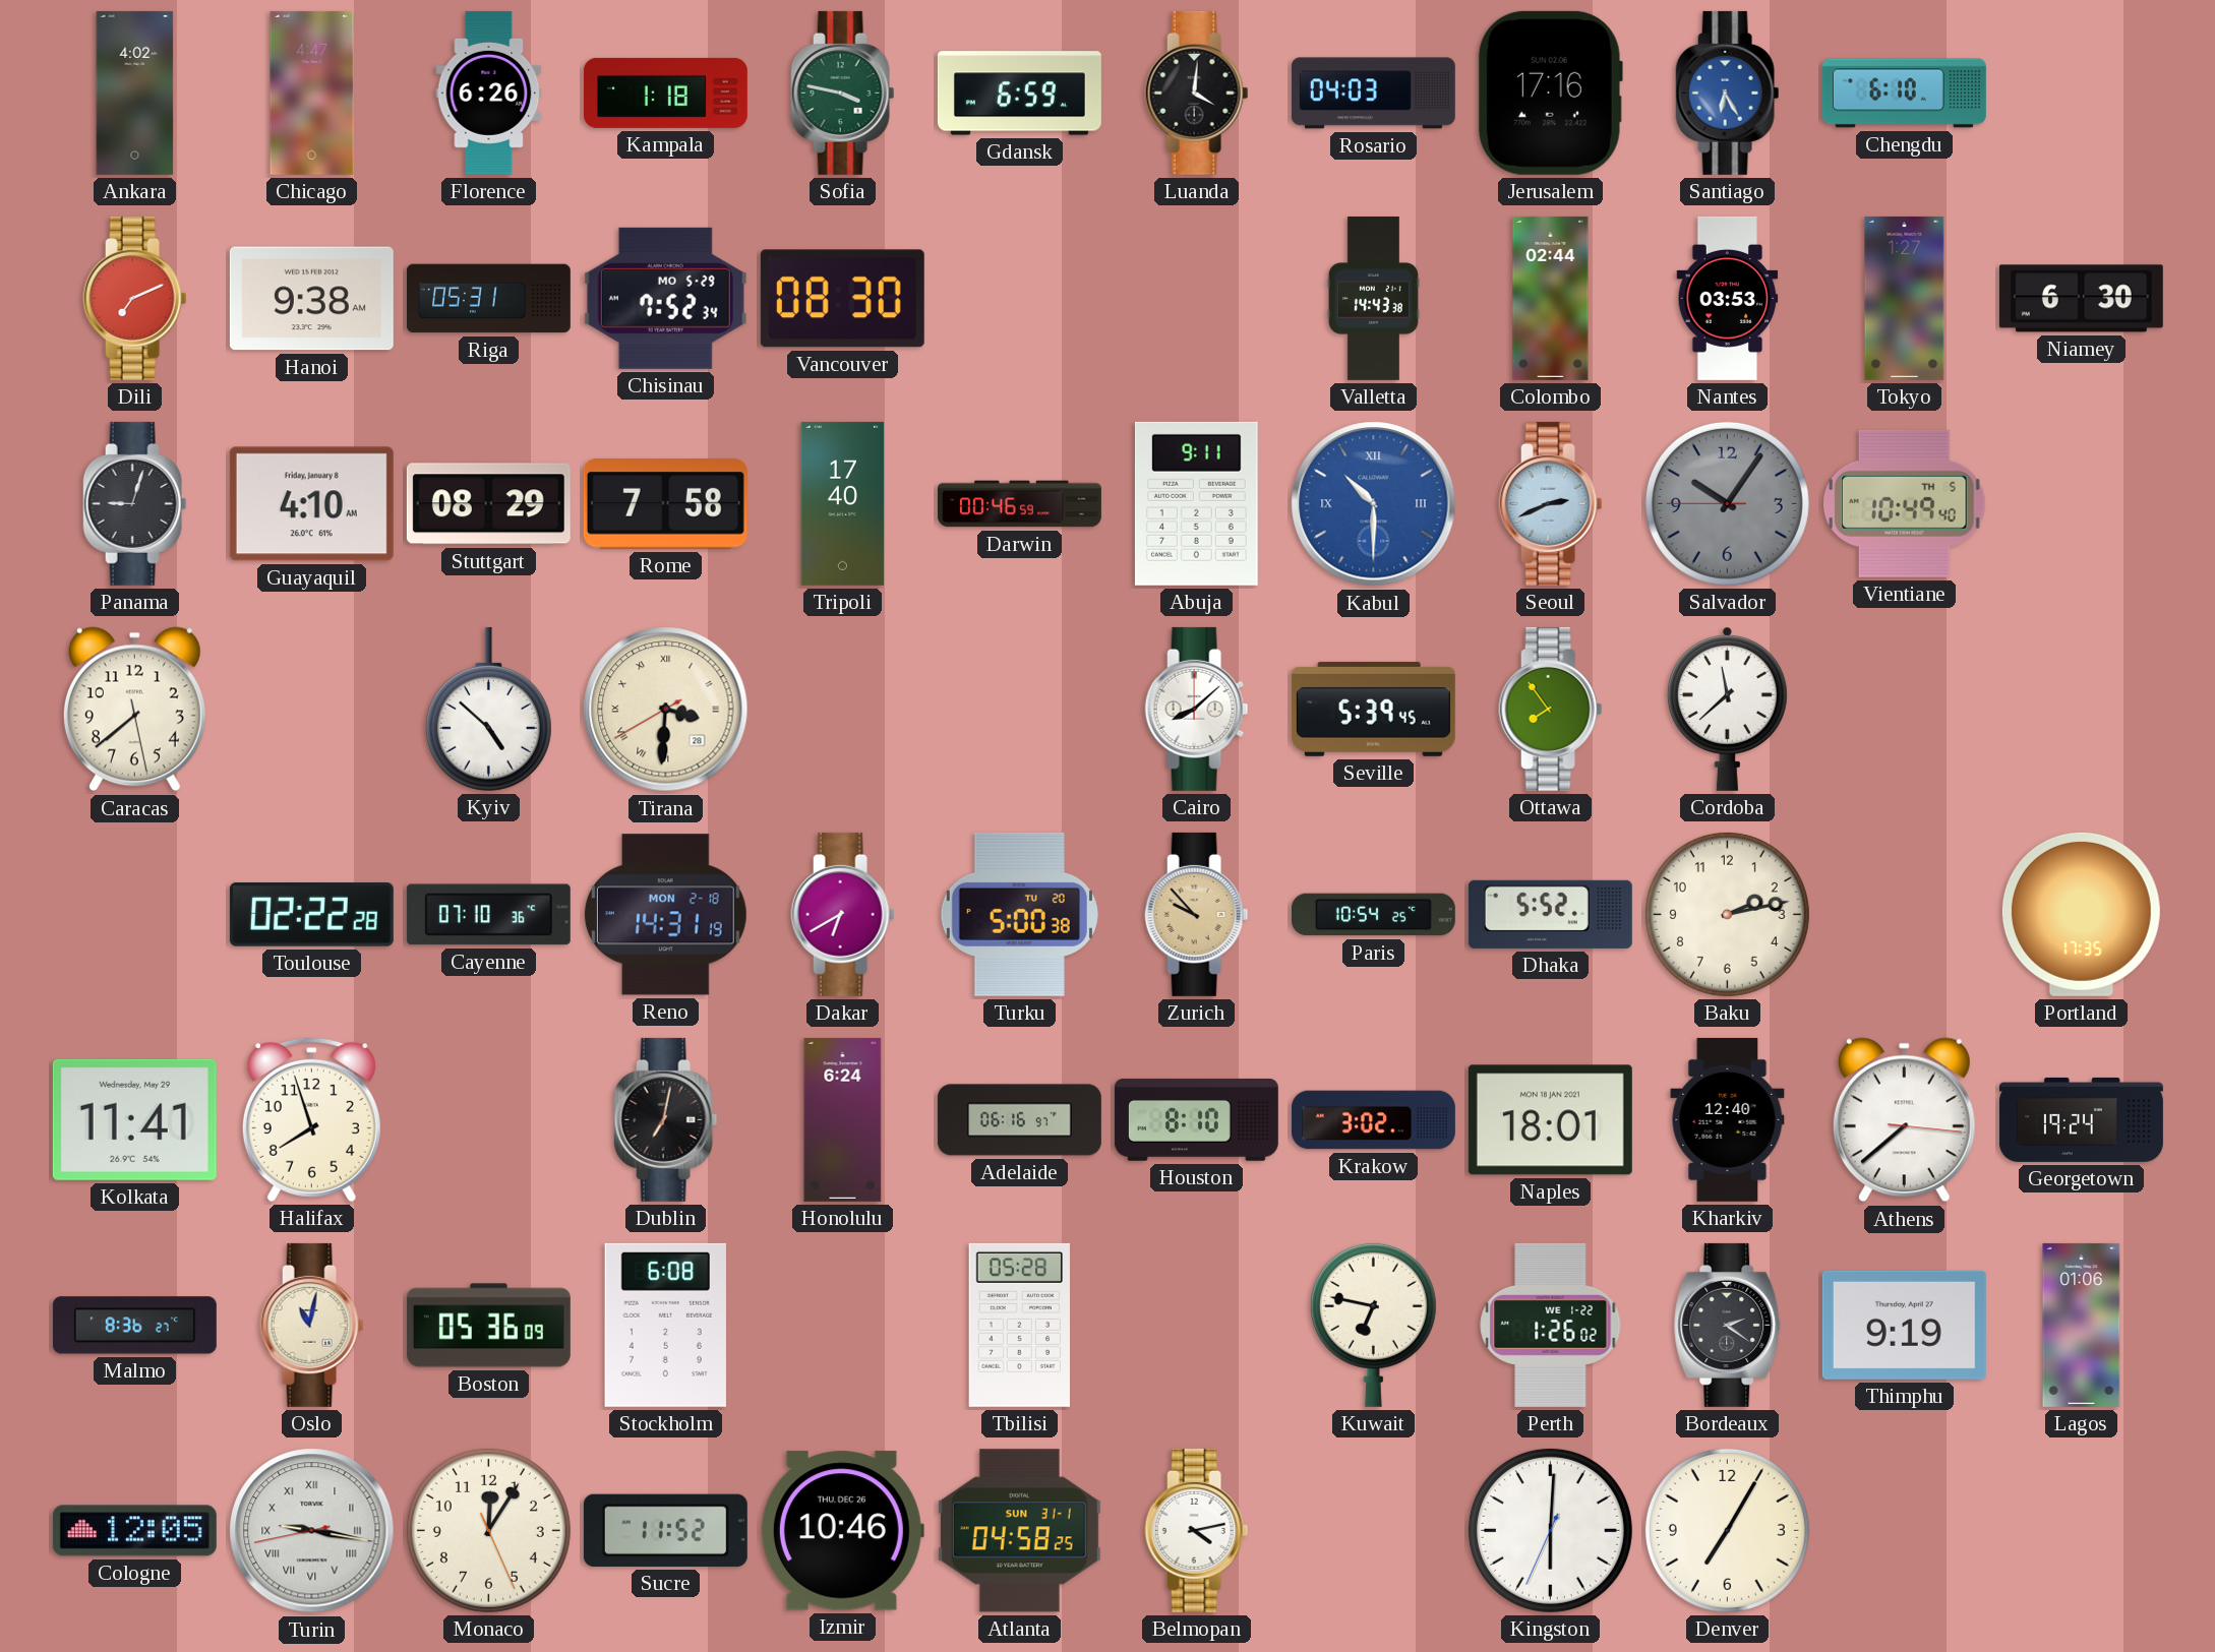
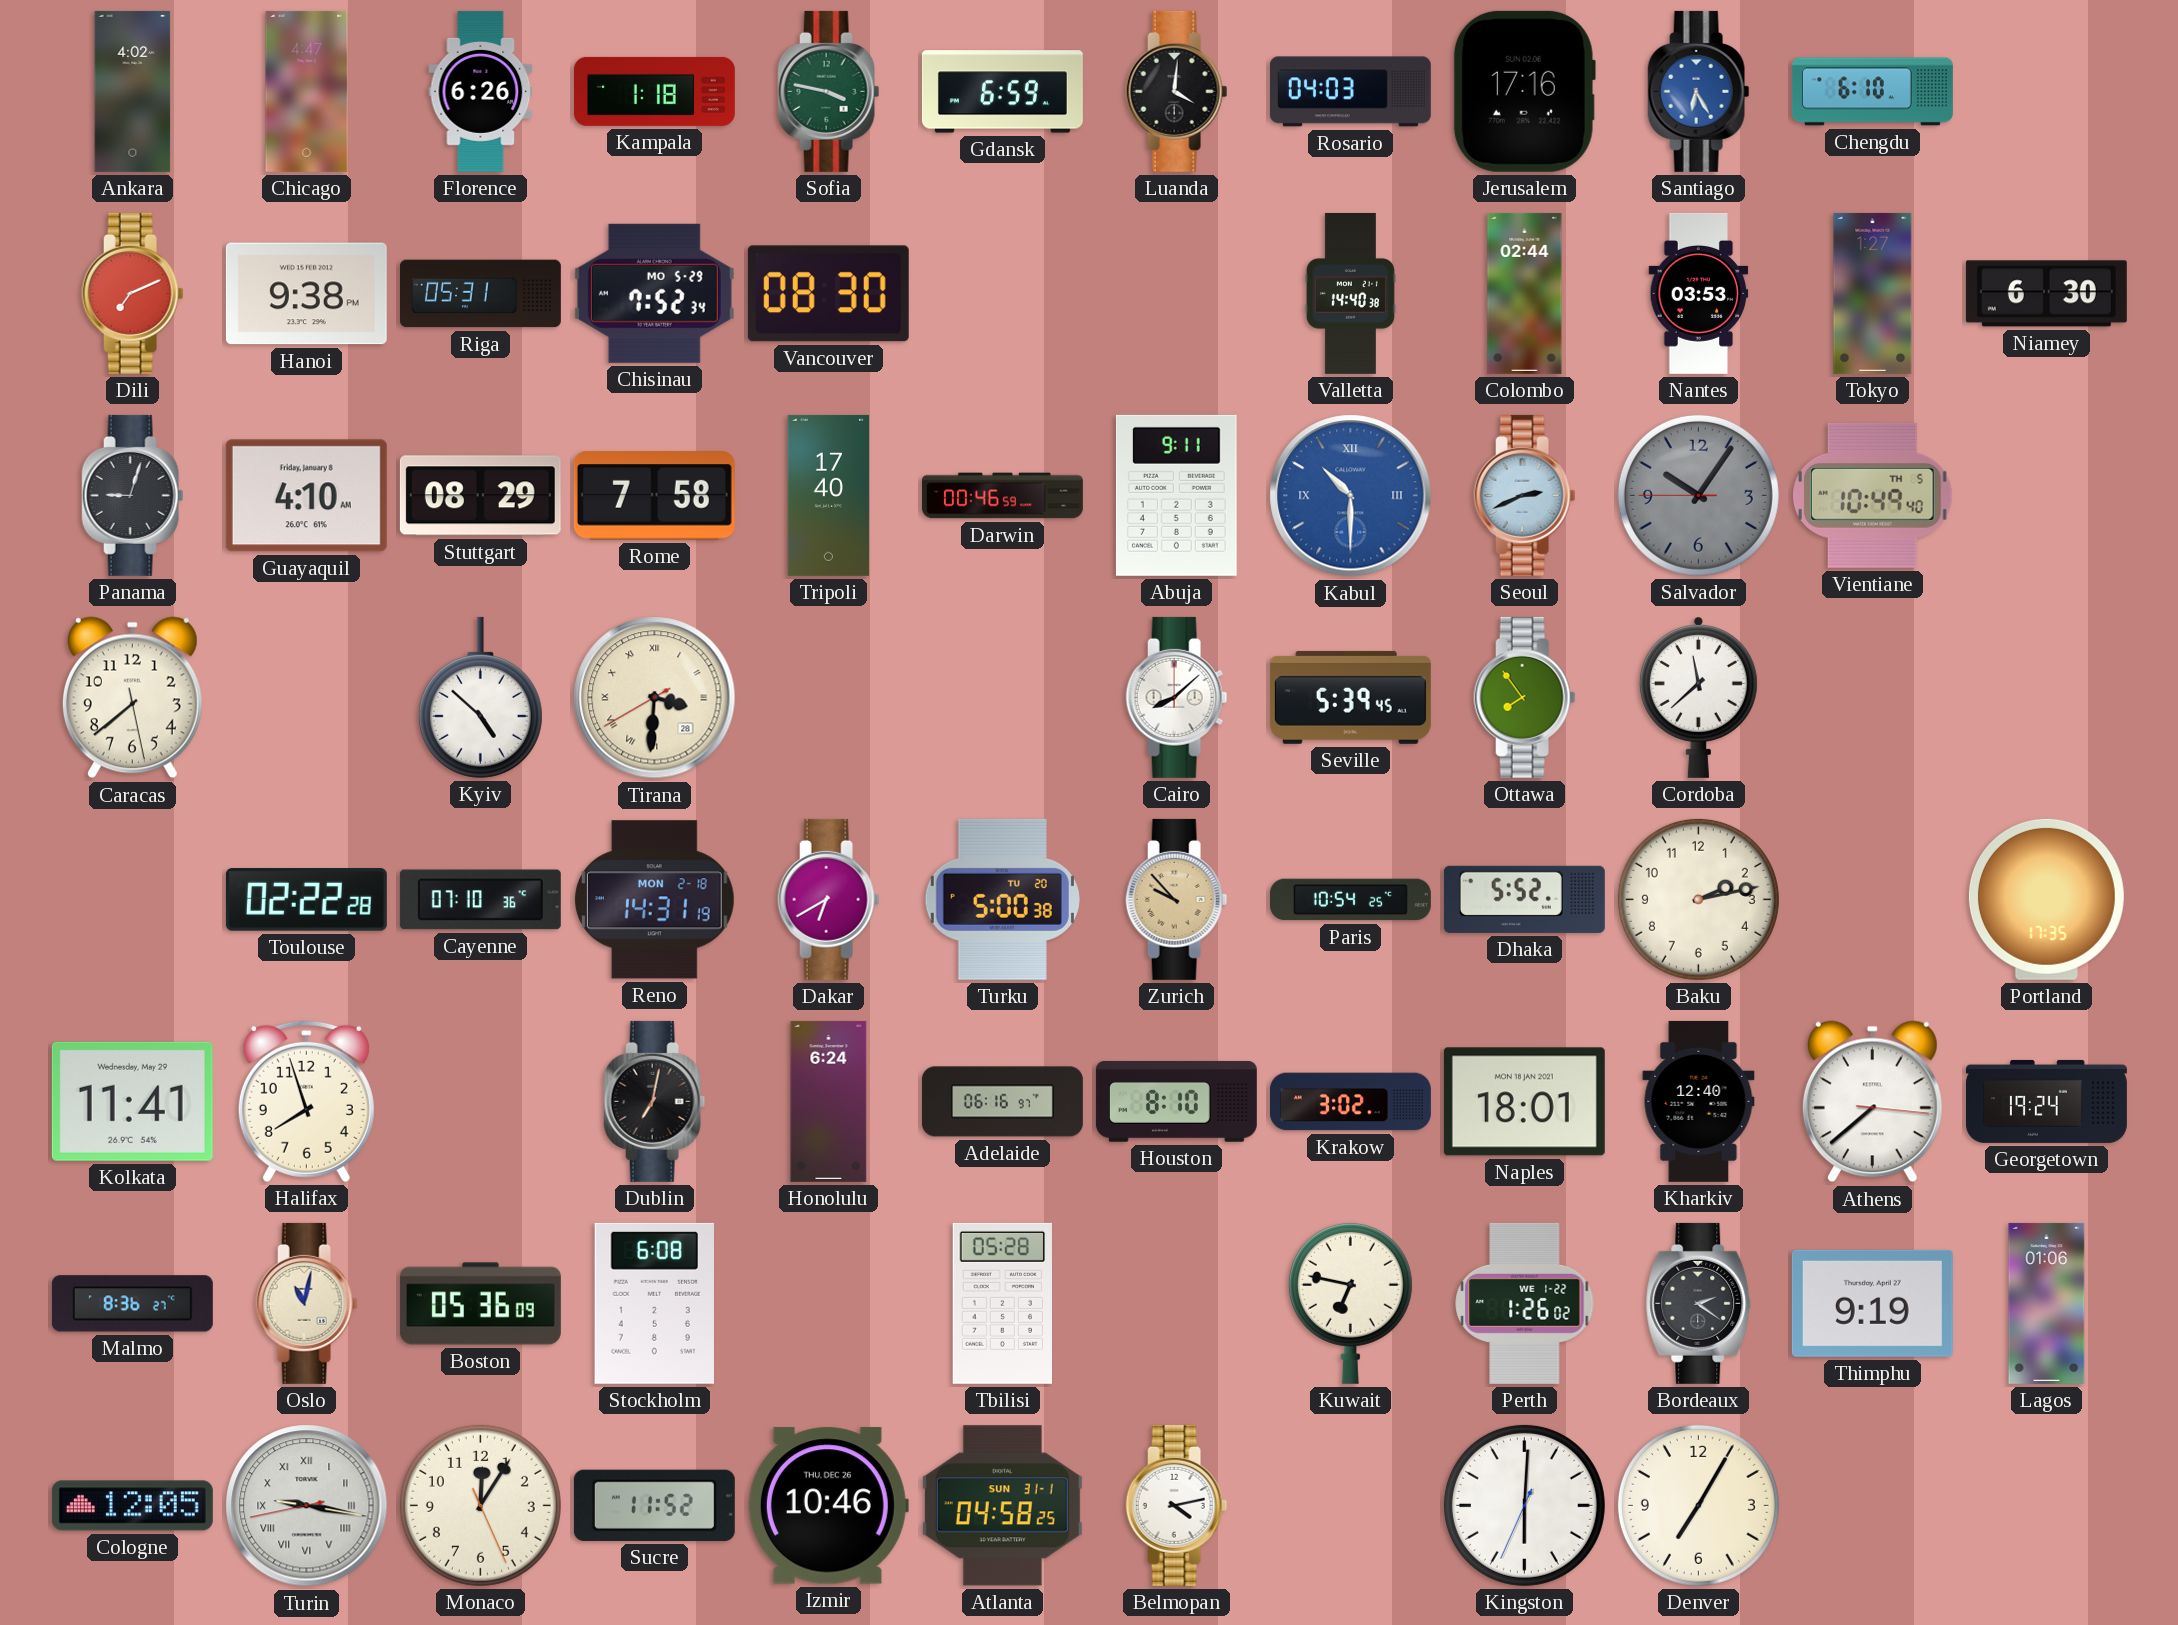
Hanoi: 9:38 AM -> 9:38 PM
Valletta: 14:43 -> 14:40
